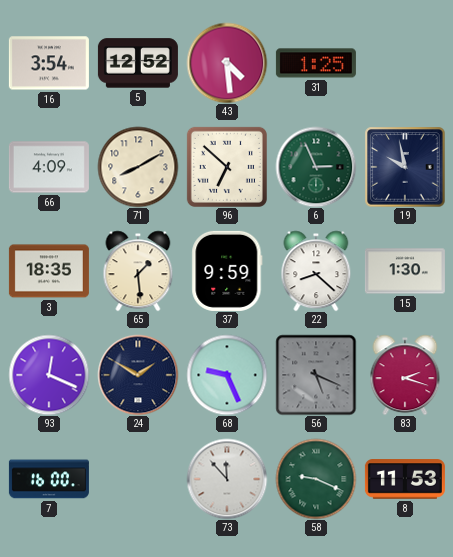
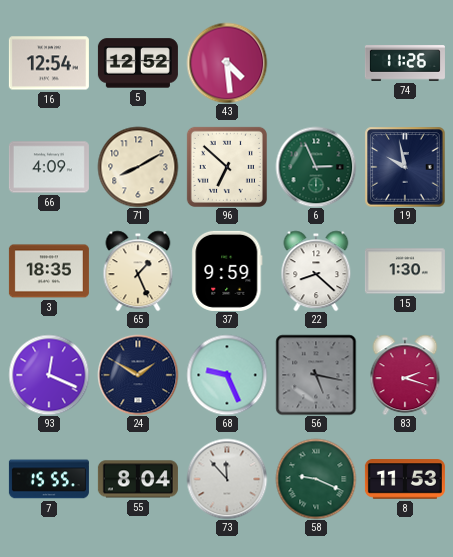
16: 3:54 -> 12:54
31: 1:25 -> none
74: none -> 11:26
65: 1:29 -> 1:26
56: 5:19 -> 5:17
7: 16:00 -> 15:55
55: none -> 8:04
